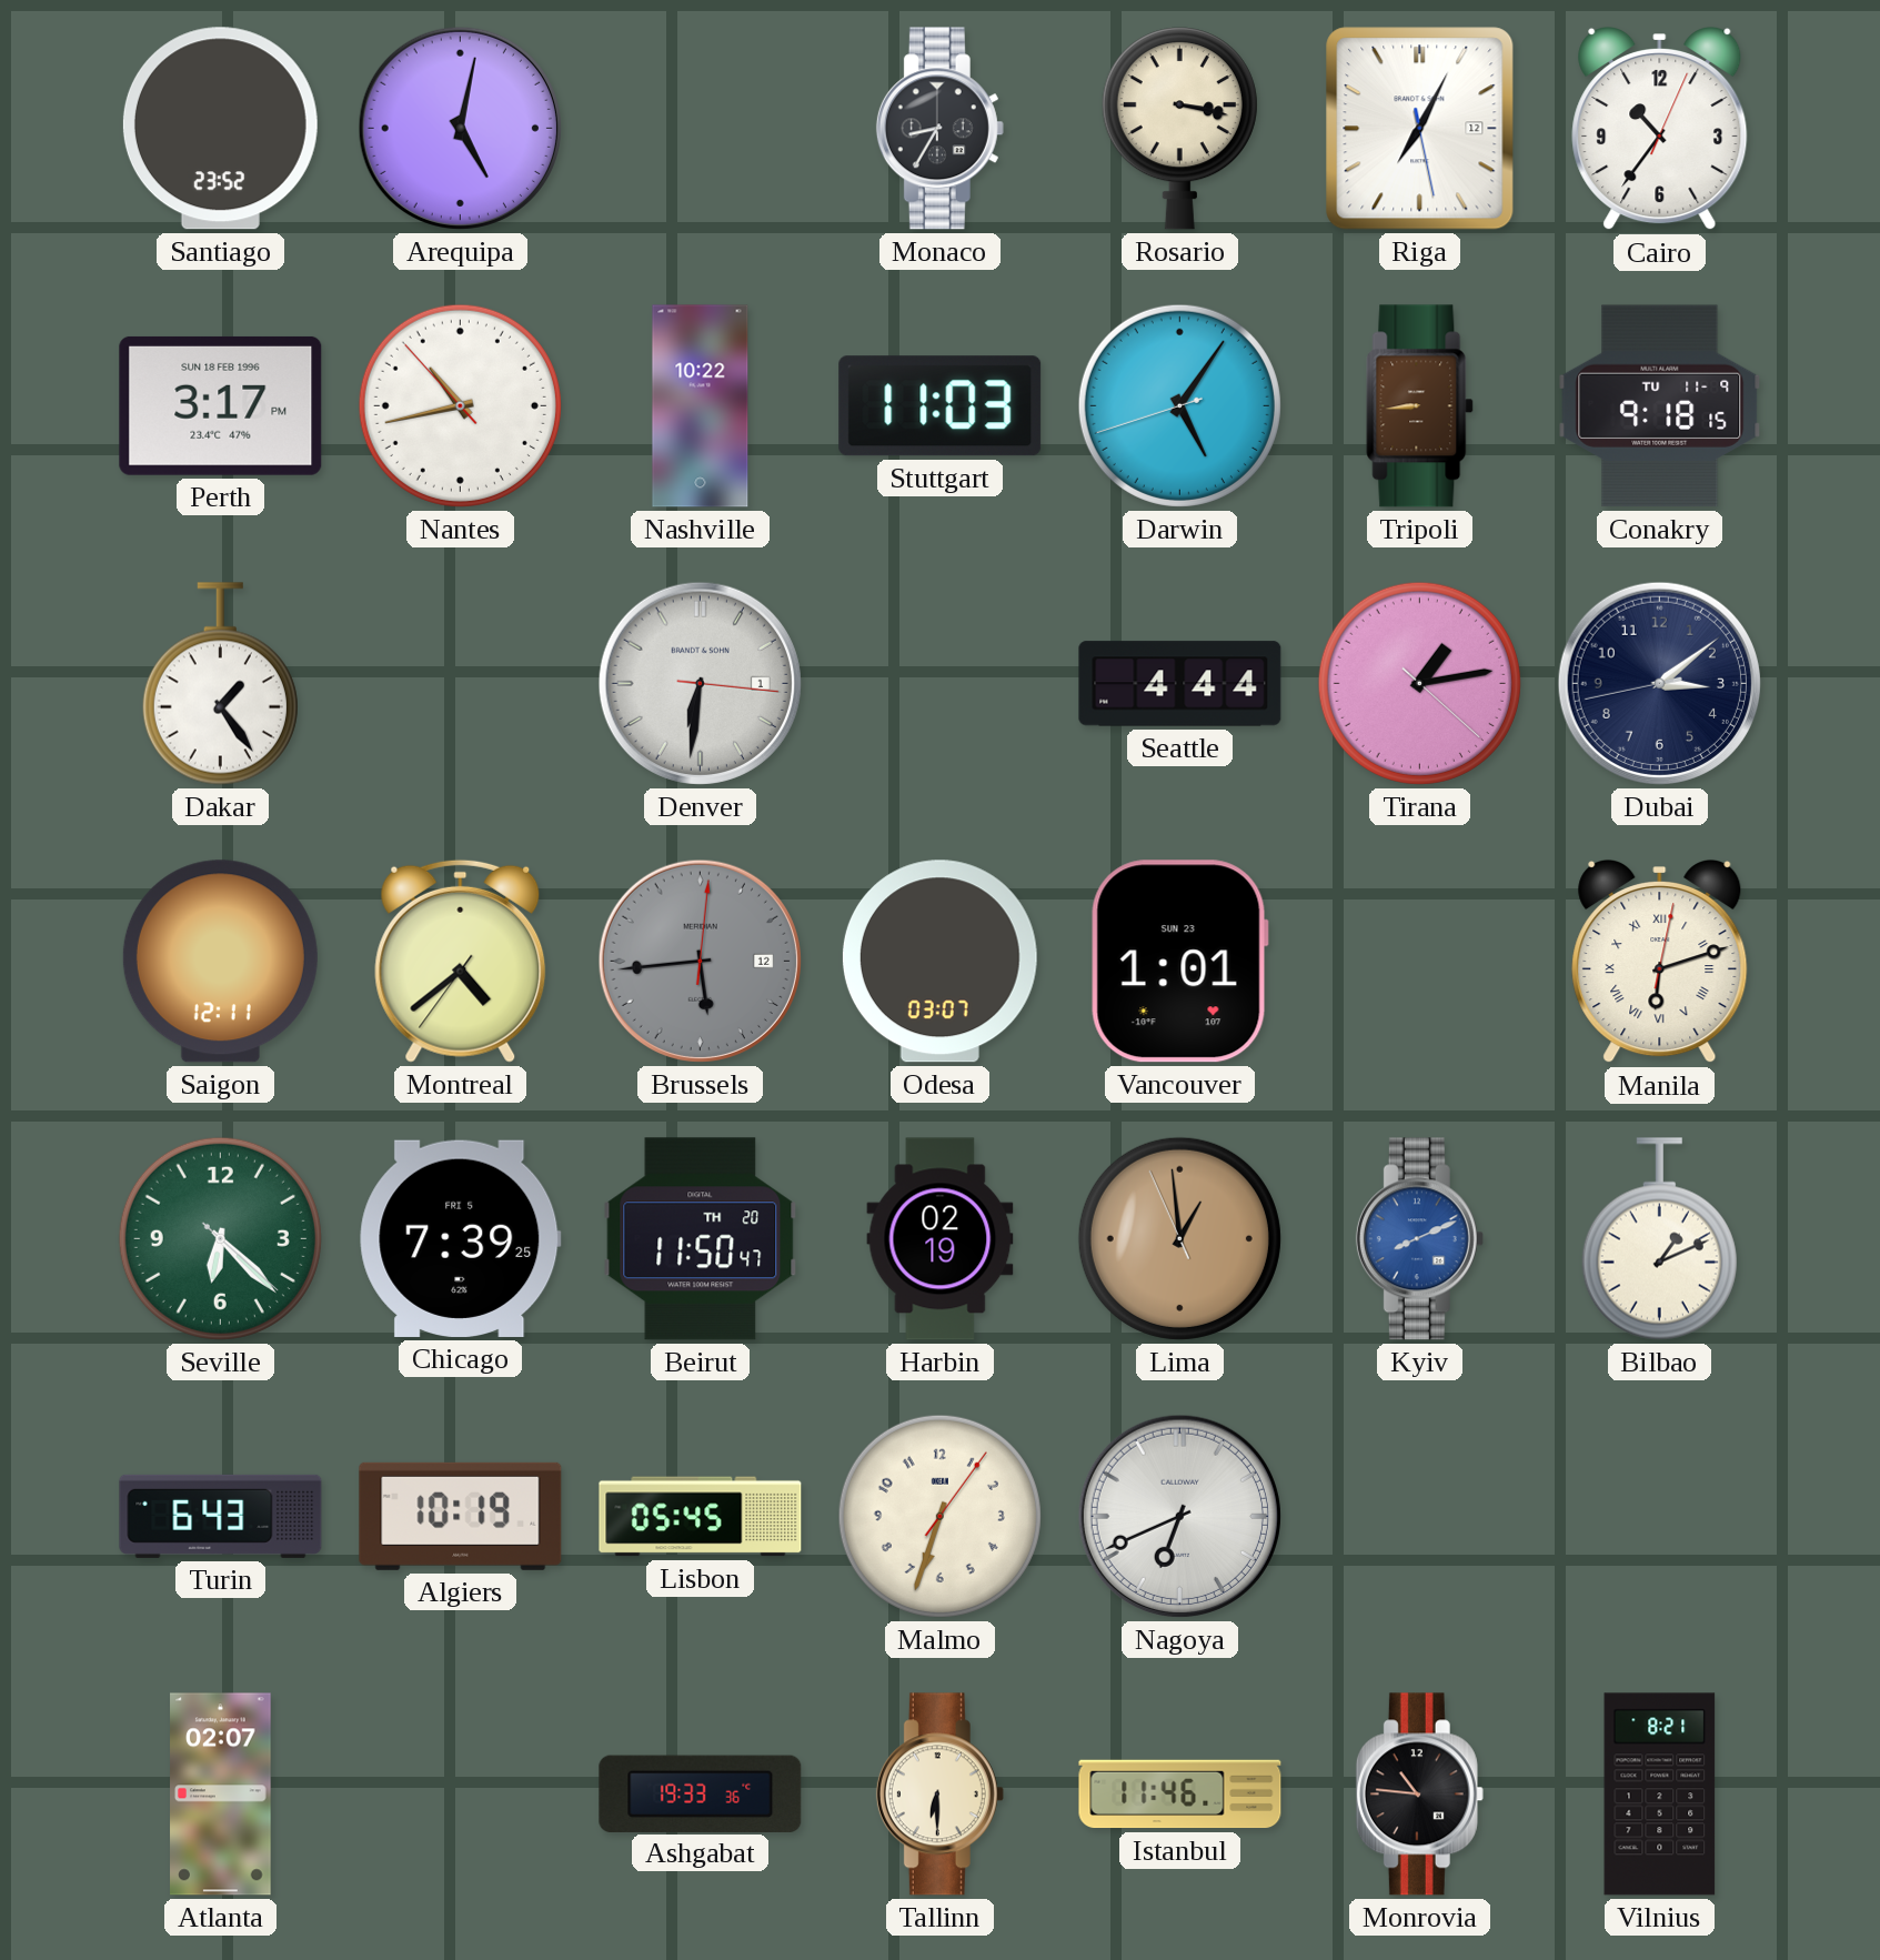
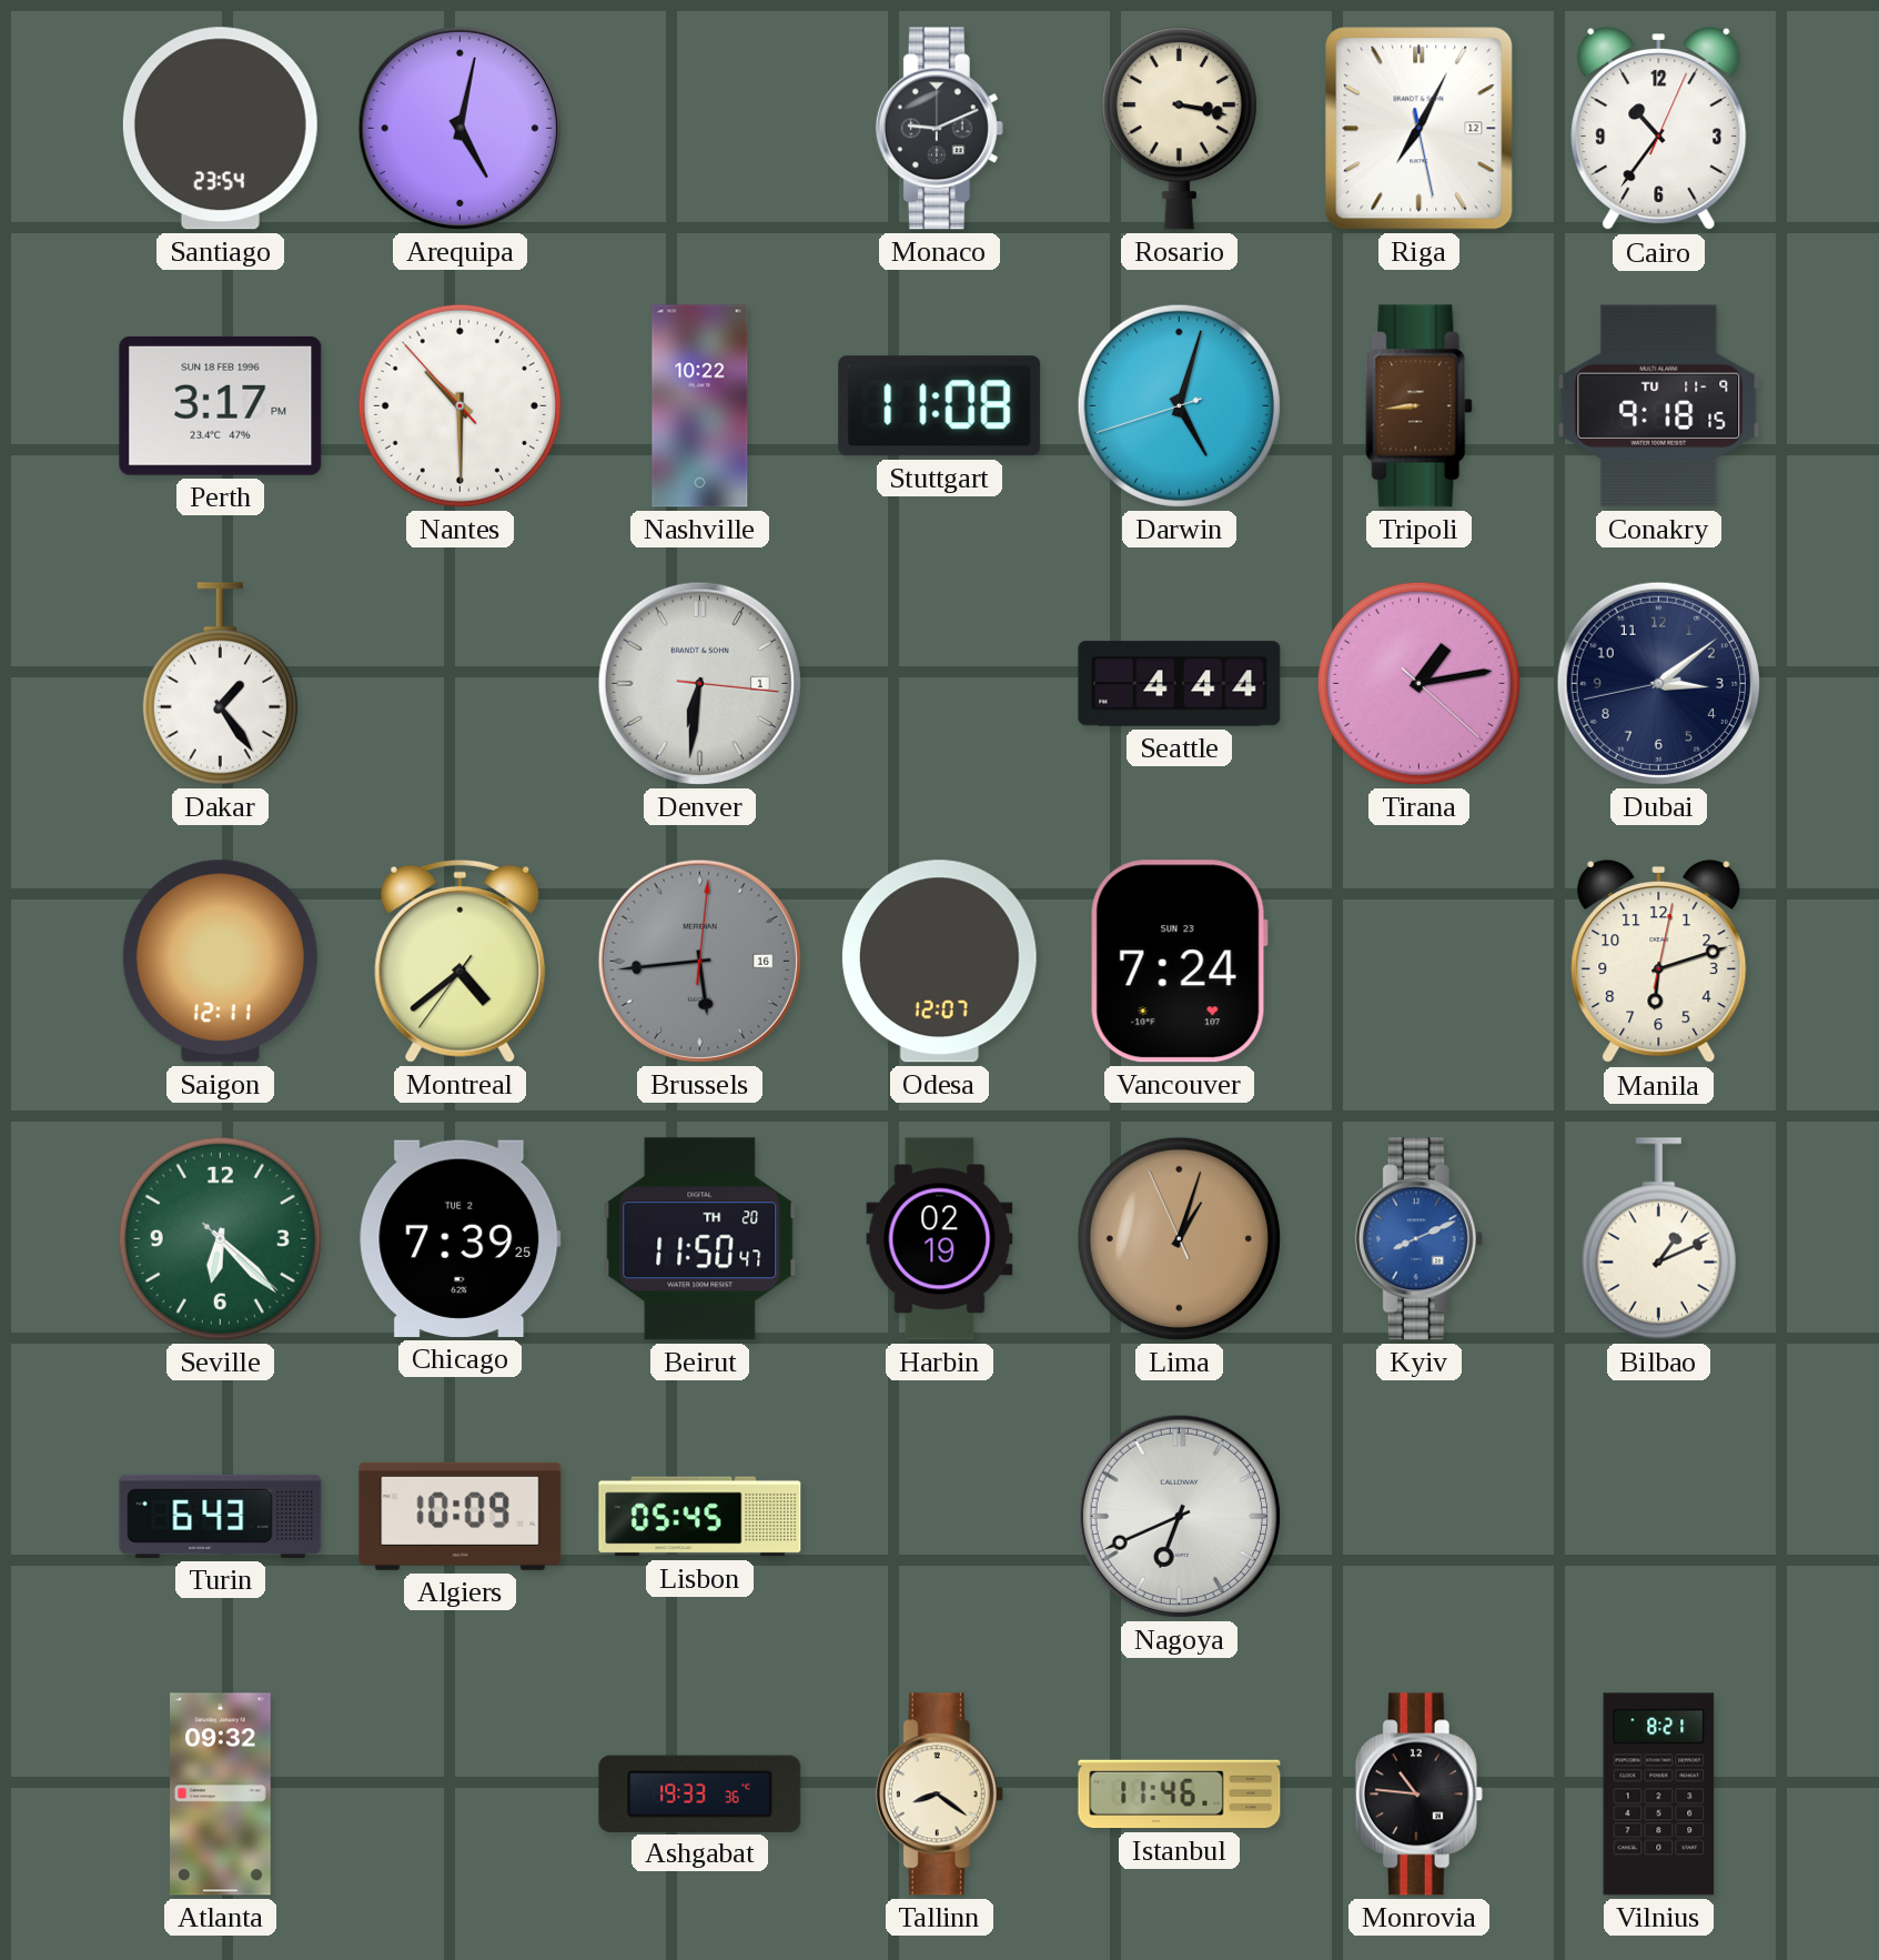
Santiago: 23:52 -> 23:54
Monaco: 8:35 -> 9:11
Nantes: 10:42 -> 10:29
Stuttgart: 11:03 -> 11:08
Darwin: 5:05 -> 5:02
Brussels date: 12 -> 16
Odesa: 03:07 -> 12:07
Vancouver: 1:01 -> 7:24
Manila numerals: Roman -> Arabic
Chicago date: FRI 5 -> TUE 2
Lima: 12:58 -> 1:02
Algiers: 10:19 -> 10:09
Malmo: 6:33 -> none
Atlanta: 02:07 -> 09:32
Tallinn: 6:30 -> 8:21
